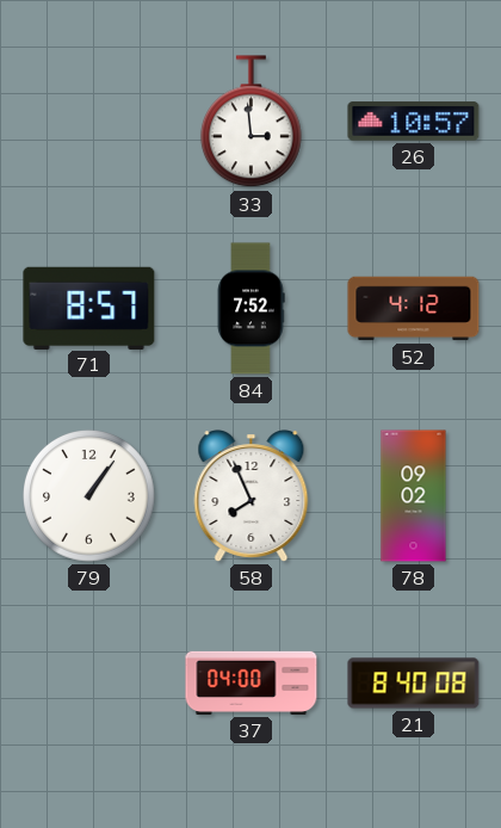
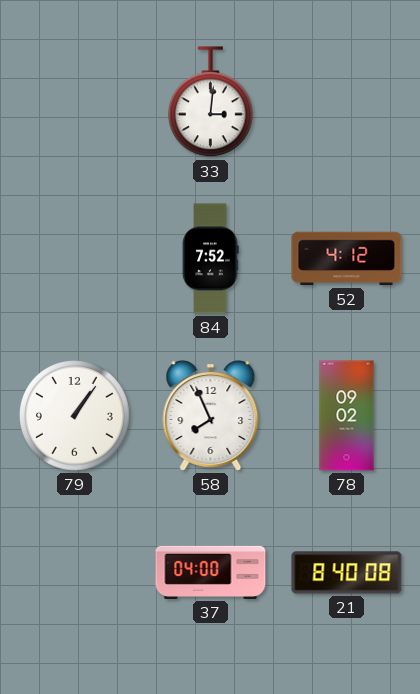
33: 2:59 -> 3:01
26: 10:57 -> none
71: 8:57 -> none
